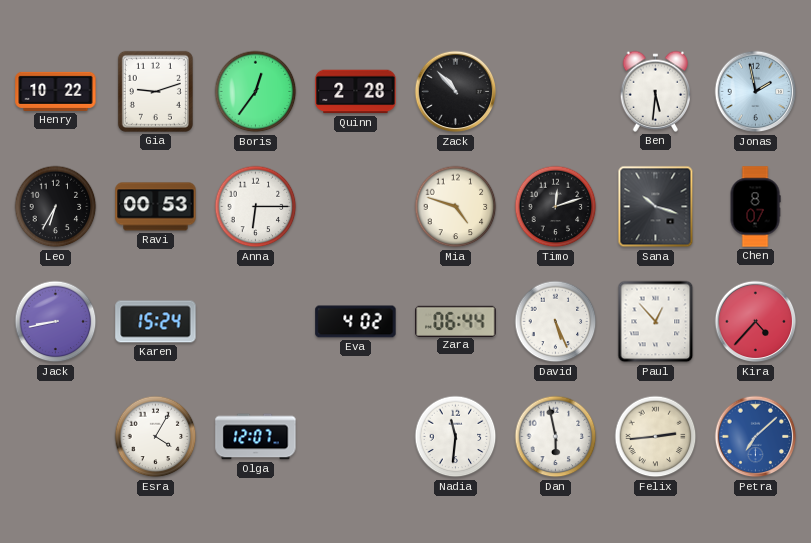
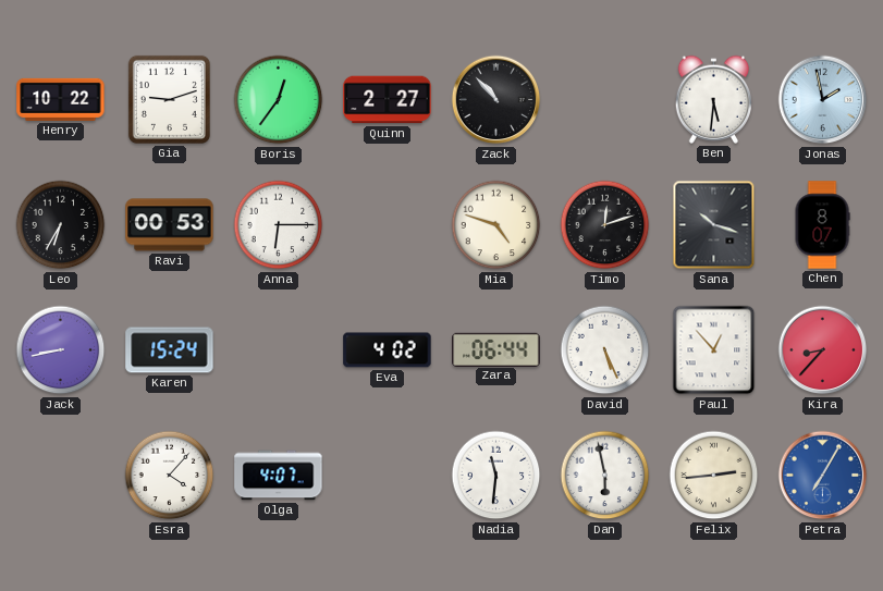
Quinn: 2:28 -> 2:27
Kira: 4:37 -> 8:37
Esra: 4:05 -> 4:07
Olga: 12:07 -> 4:07
Petra: 7:08 -> 7:05
